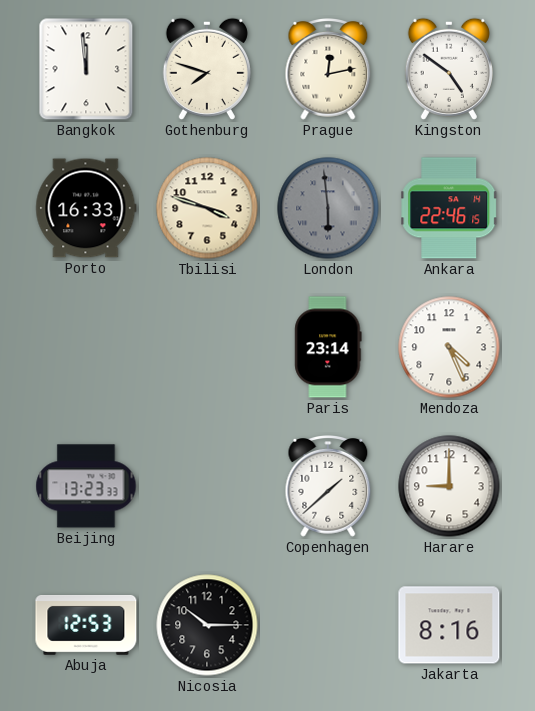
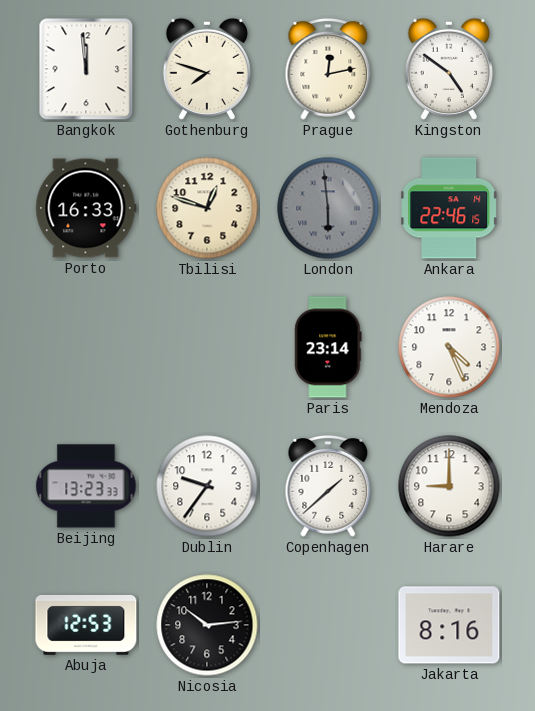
Tbilisi: 3:48 -> 12:48
Dublin: none -> 9:36
Nicosia: 10:15 -> 10:14
